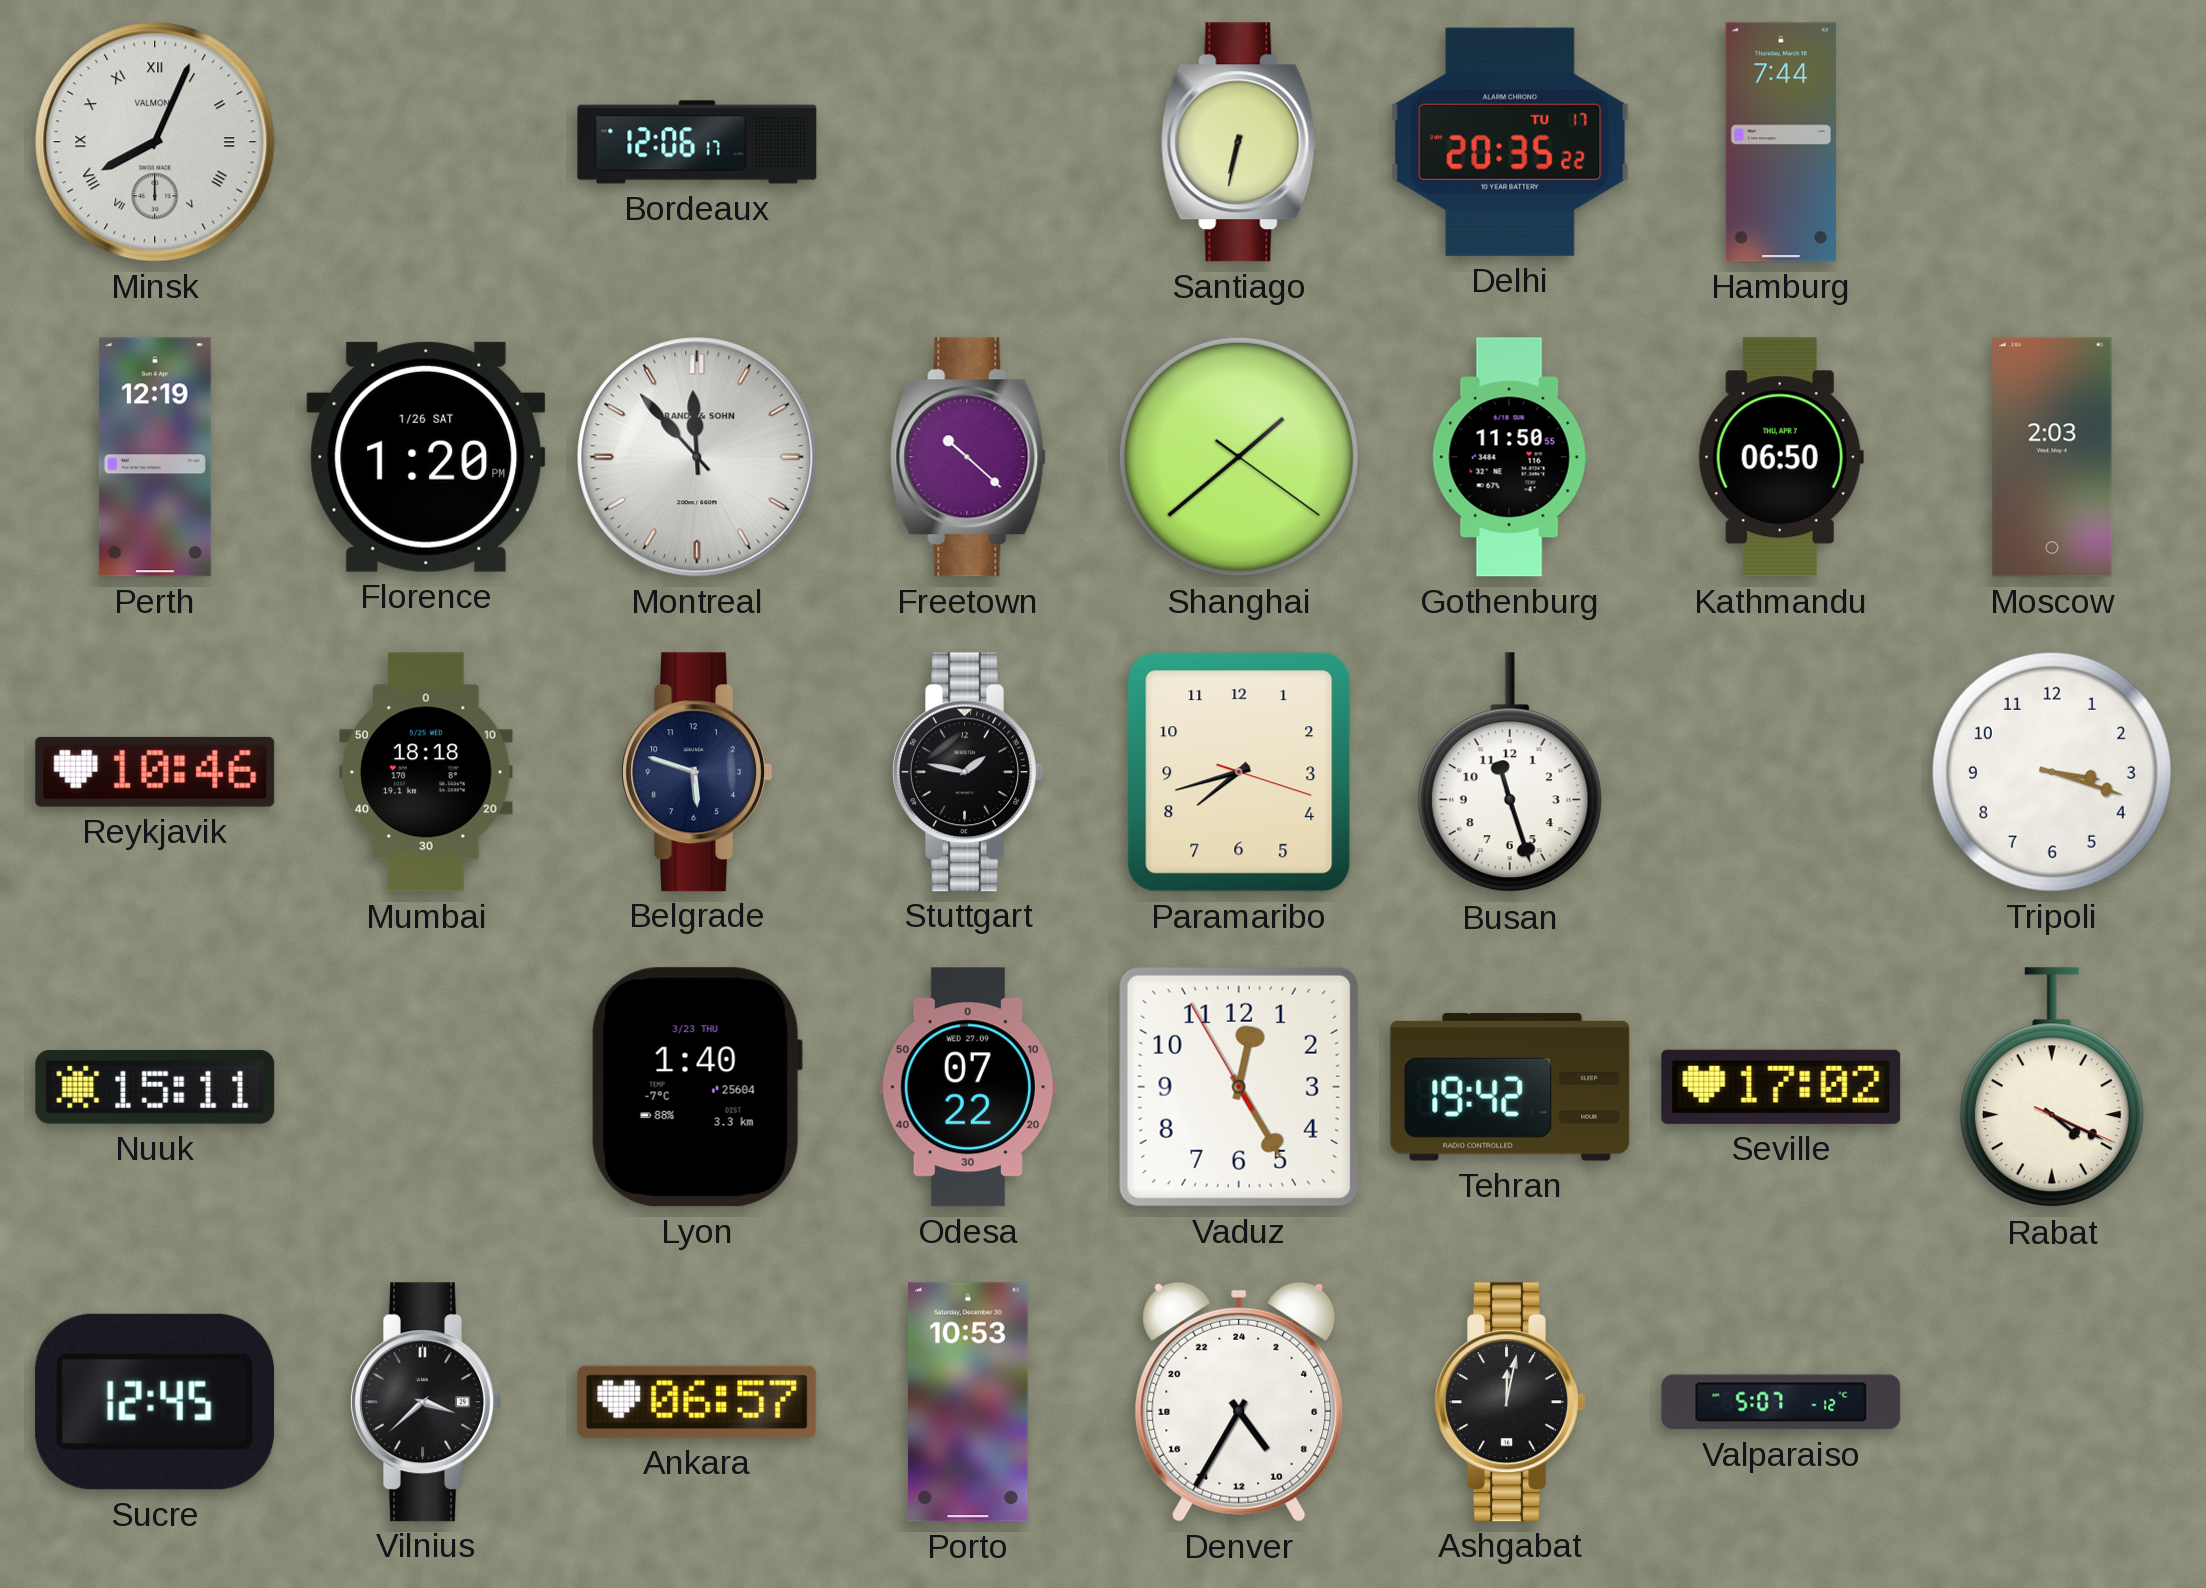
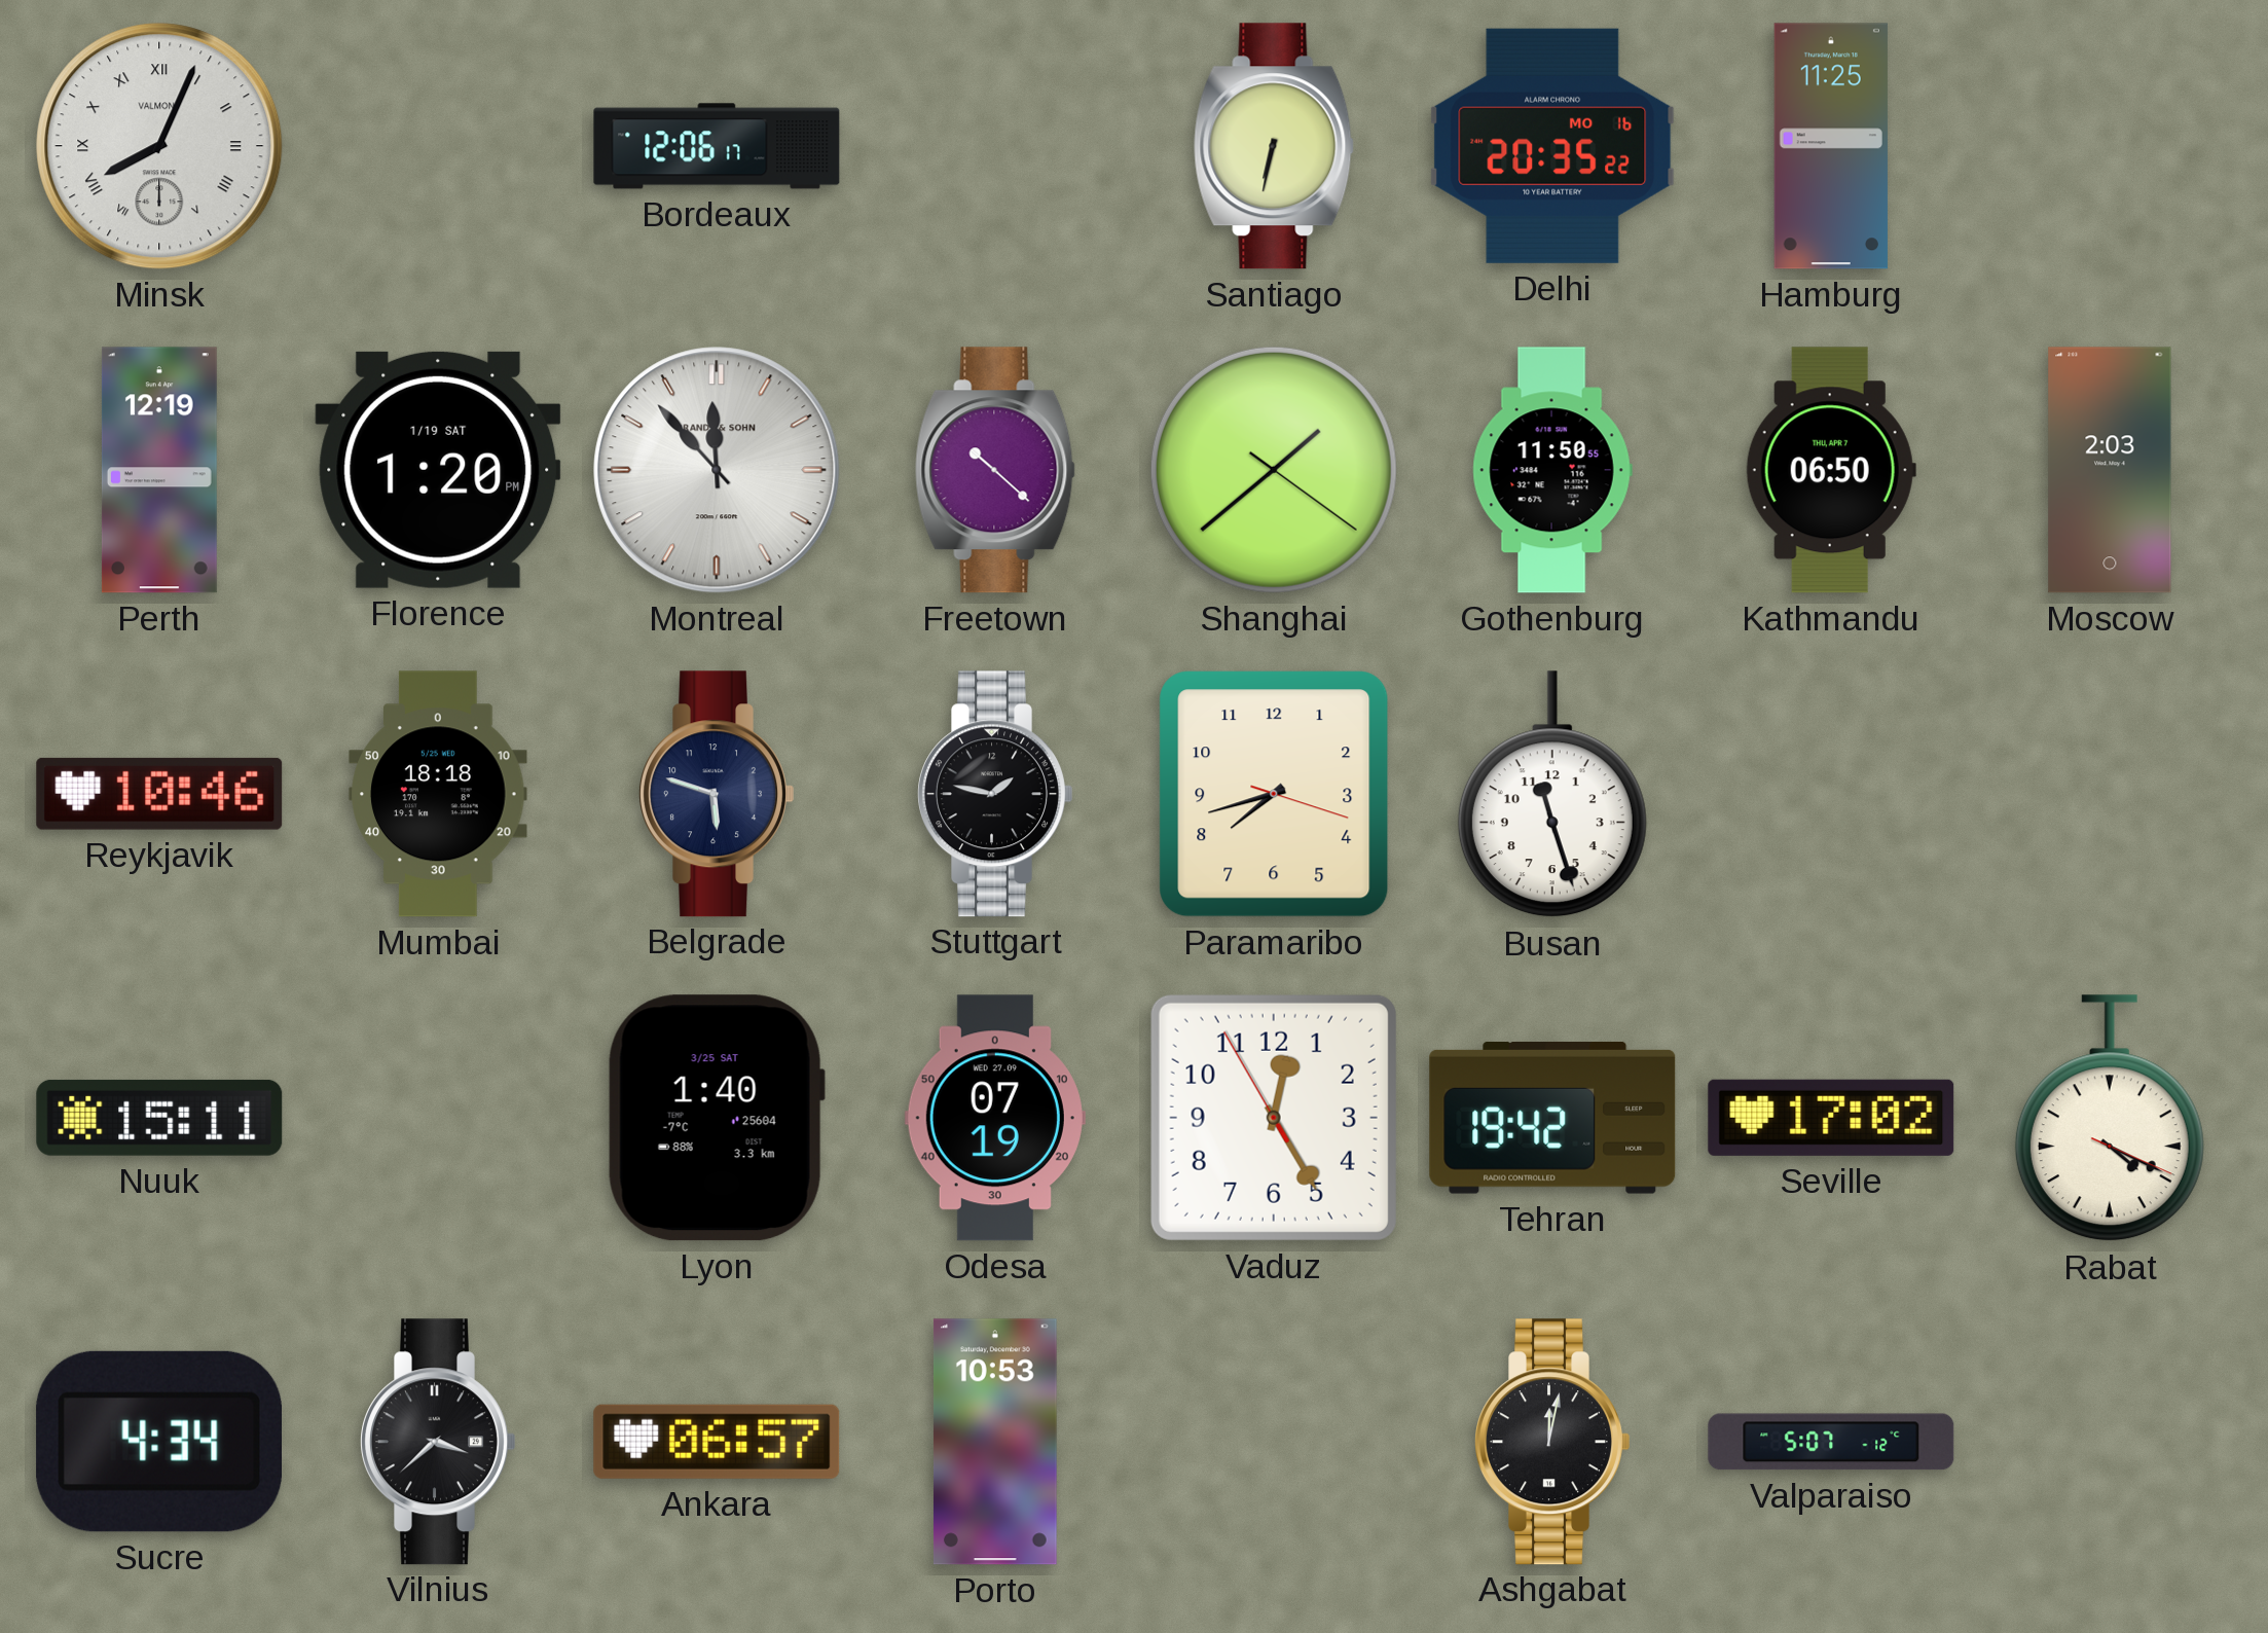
Delhi date: TU 17 -> MO 16
Hamburg: 7:44 -> 11:25
Florence date: 1/26 SAT -> 1/19 SAT
Tripoli: 3:18 -> none
Lyon date: 3/23 THU -> 3/25 SAT
Odesa: 07:22 -> 07:19
Sucre: 12:45 -> 4:34
Denver: 9:35 -> none
